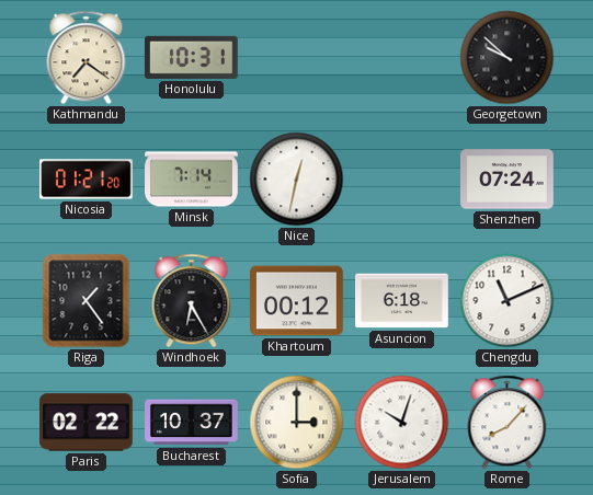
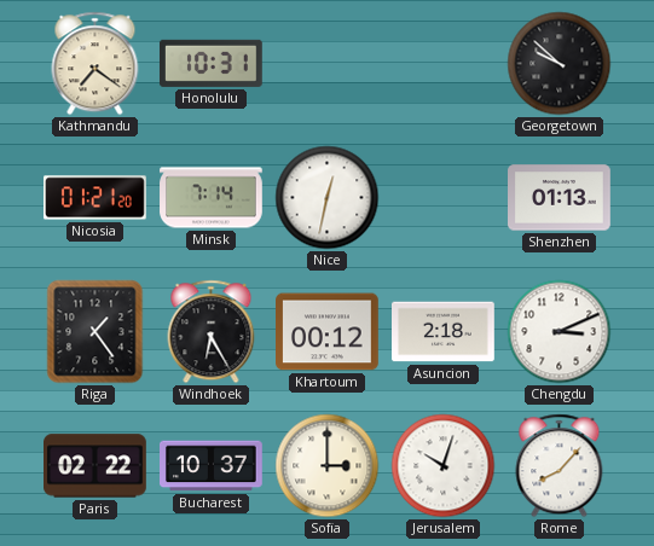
Shenzhen: 07:24 -> 01:13
Asuncion: 6:18 -> 2:18
Chengdu: 11:11 -> 3:11
